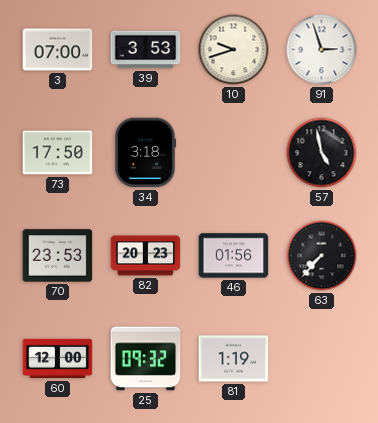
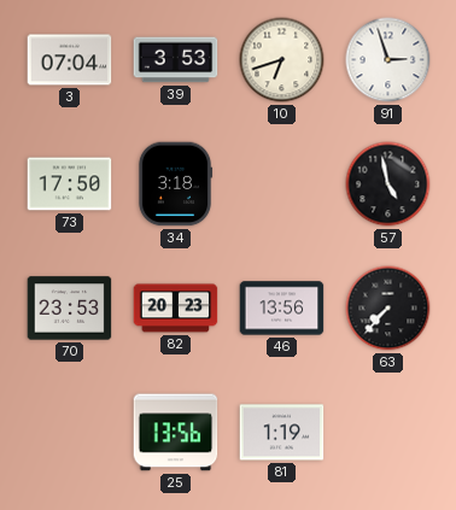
3: 07:00 -> 07:04
10: 9:42 -> 6:42
46: 01:56 -> 13:56
60: 12:00 -> none
25: 09:32 -> 13:56
